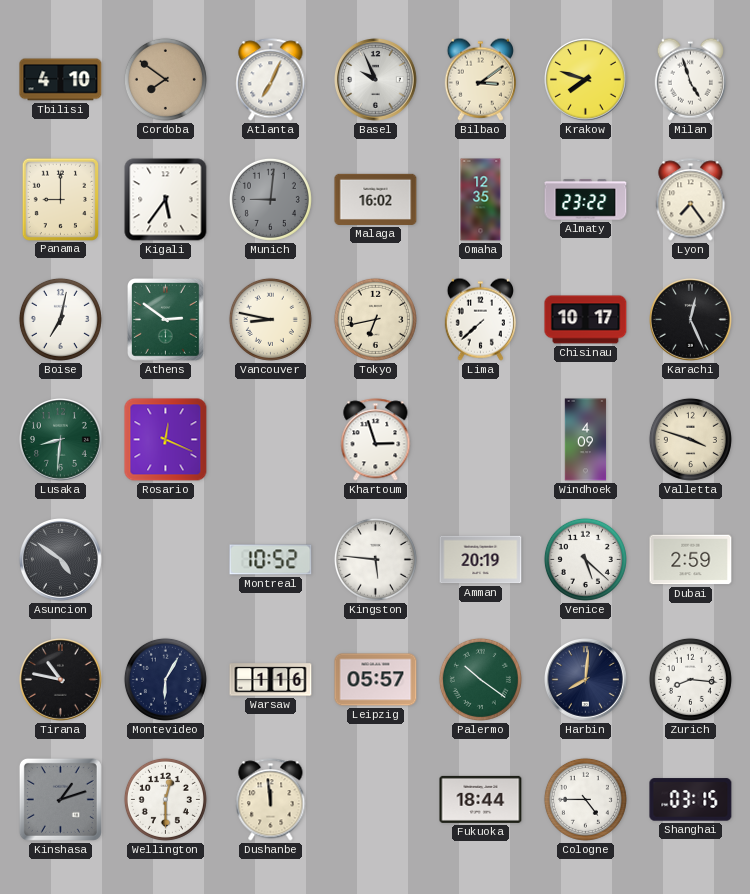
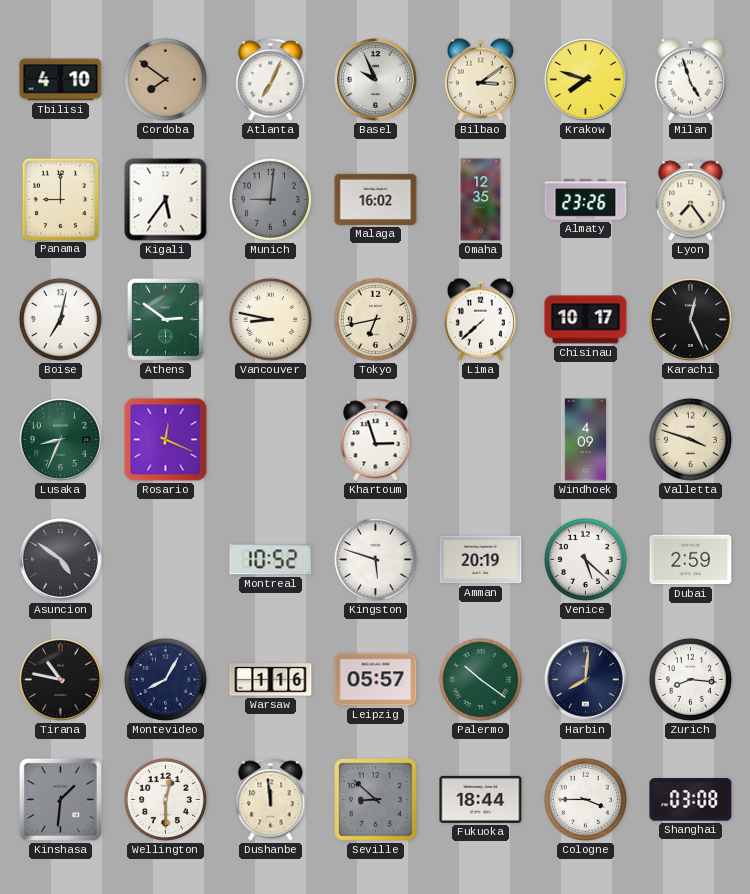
Almaty: 23:22 -> 23:26
Lusaka: 8:31 -> 8:34
Kingston: 5:46 -> 5:48
Montevideo: 6:05 -> 8:05
Kinshasa: 1:12 -> 1:31
Seville: none -> 8:52
Cologne: 4:45 -> 3:45
Shanghai: 03:15 -> 03:08
